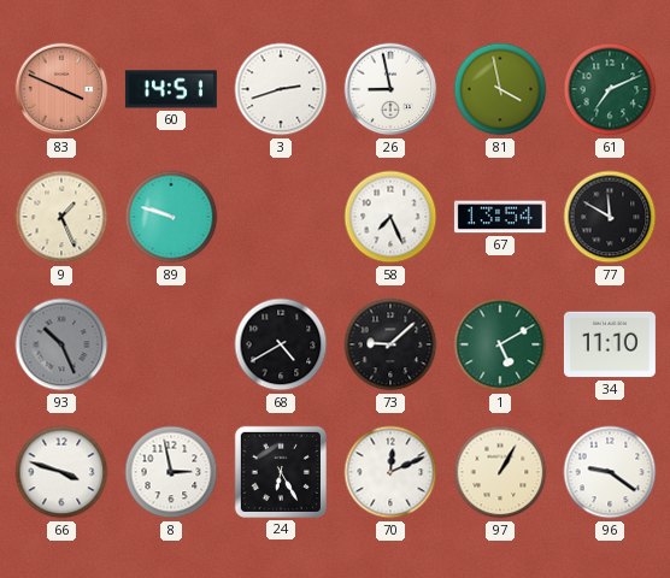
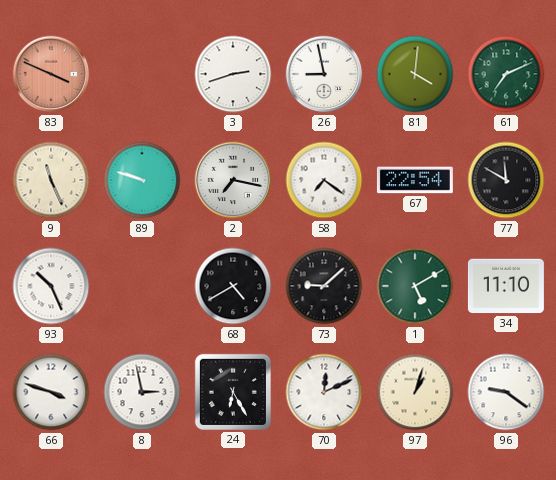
60: 14:51 -> none
81: 3:58 -> 4:01
9: 1:26 -> 11:26
2: none -> 7:17
58: 7:26 -> 7:21
67: 13:54 -> 22:54
93 dial: grey -> white
97: 1:05 -> 1:03
